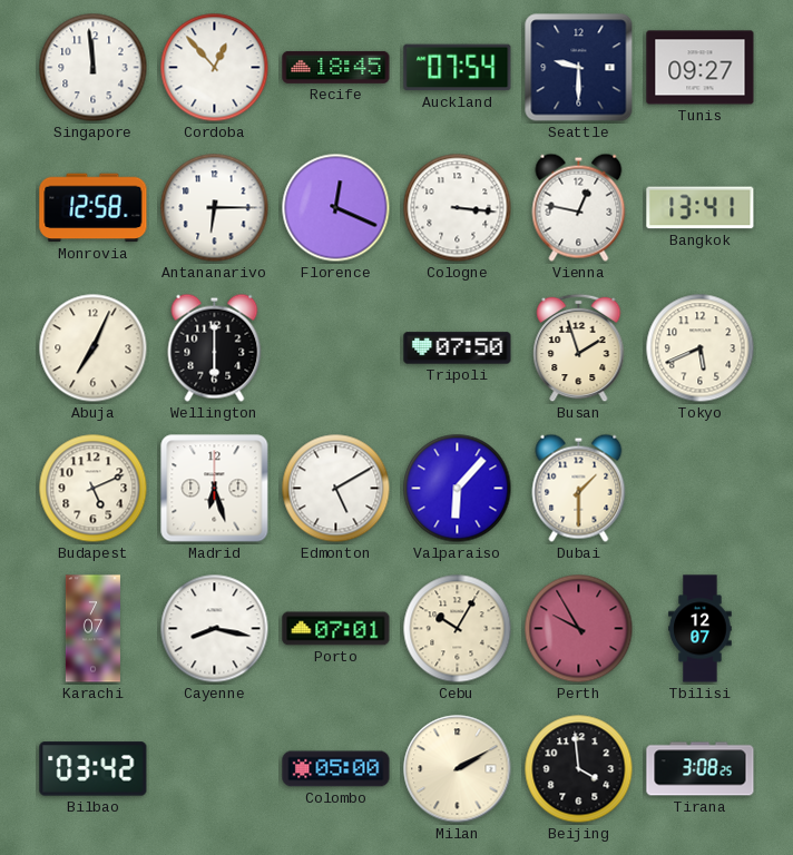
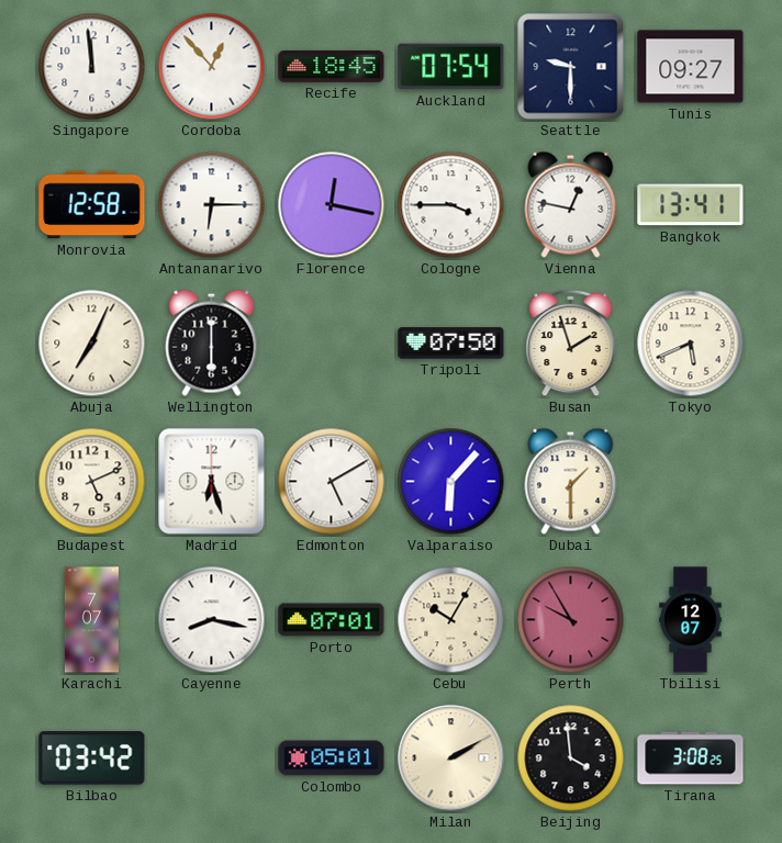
Florence: 12:19 -> 12:17
Cologne: 3:16 -> 3:45
Colombo: 05:00 -> 05:01
